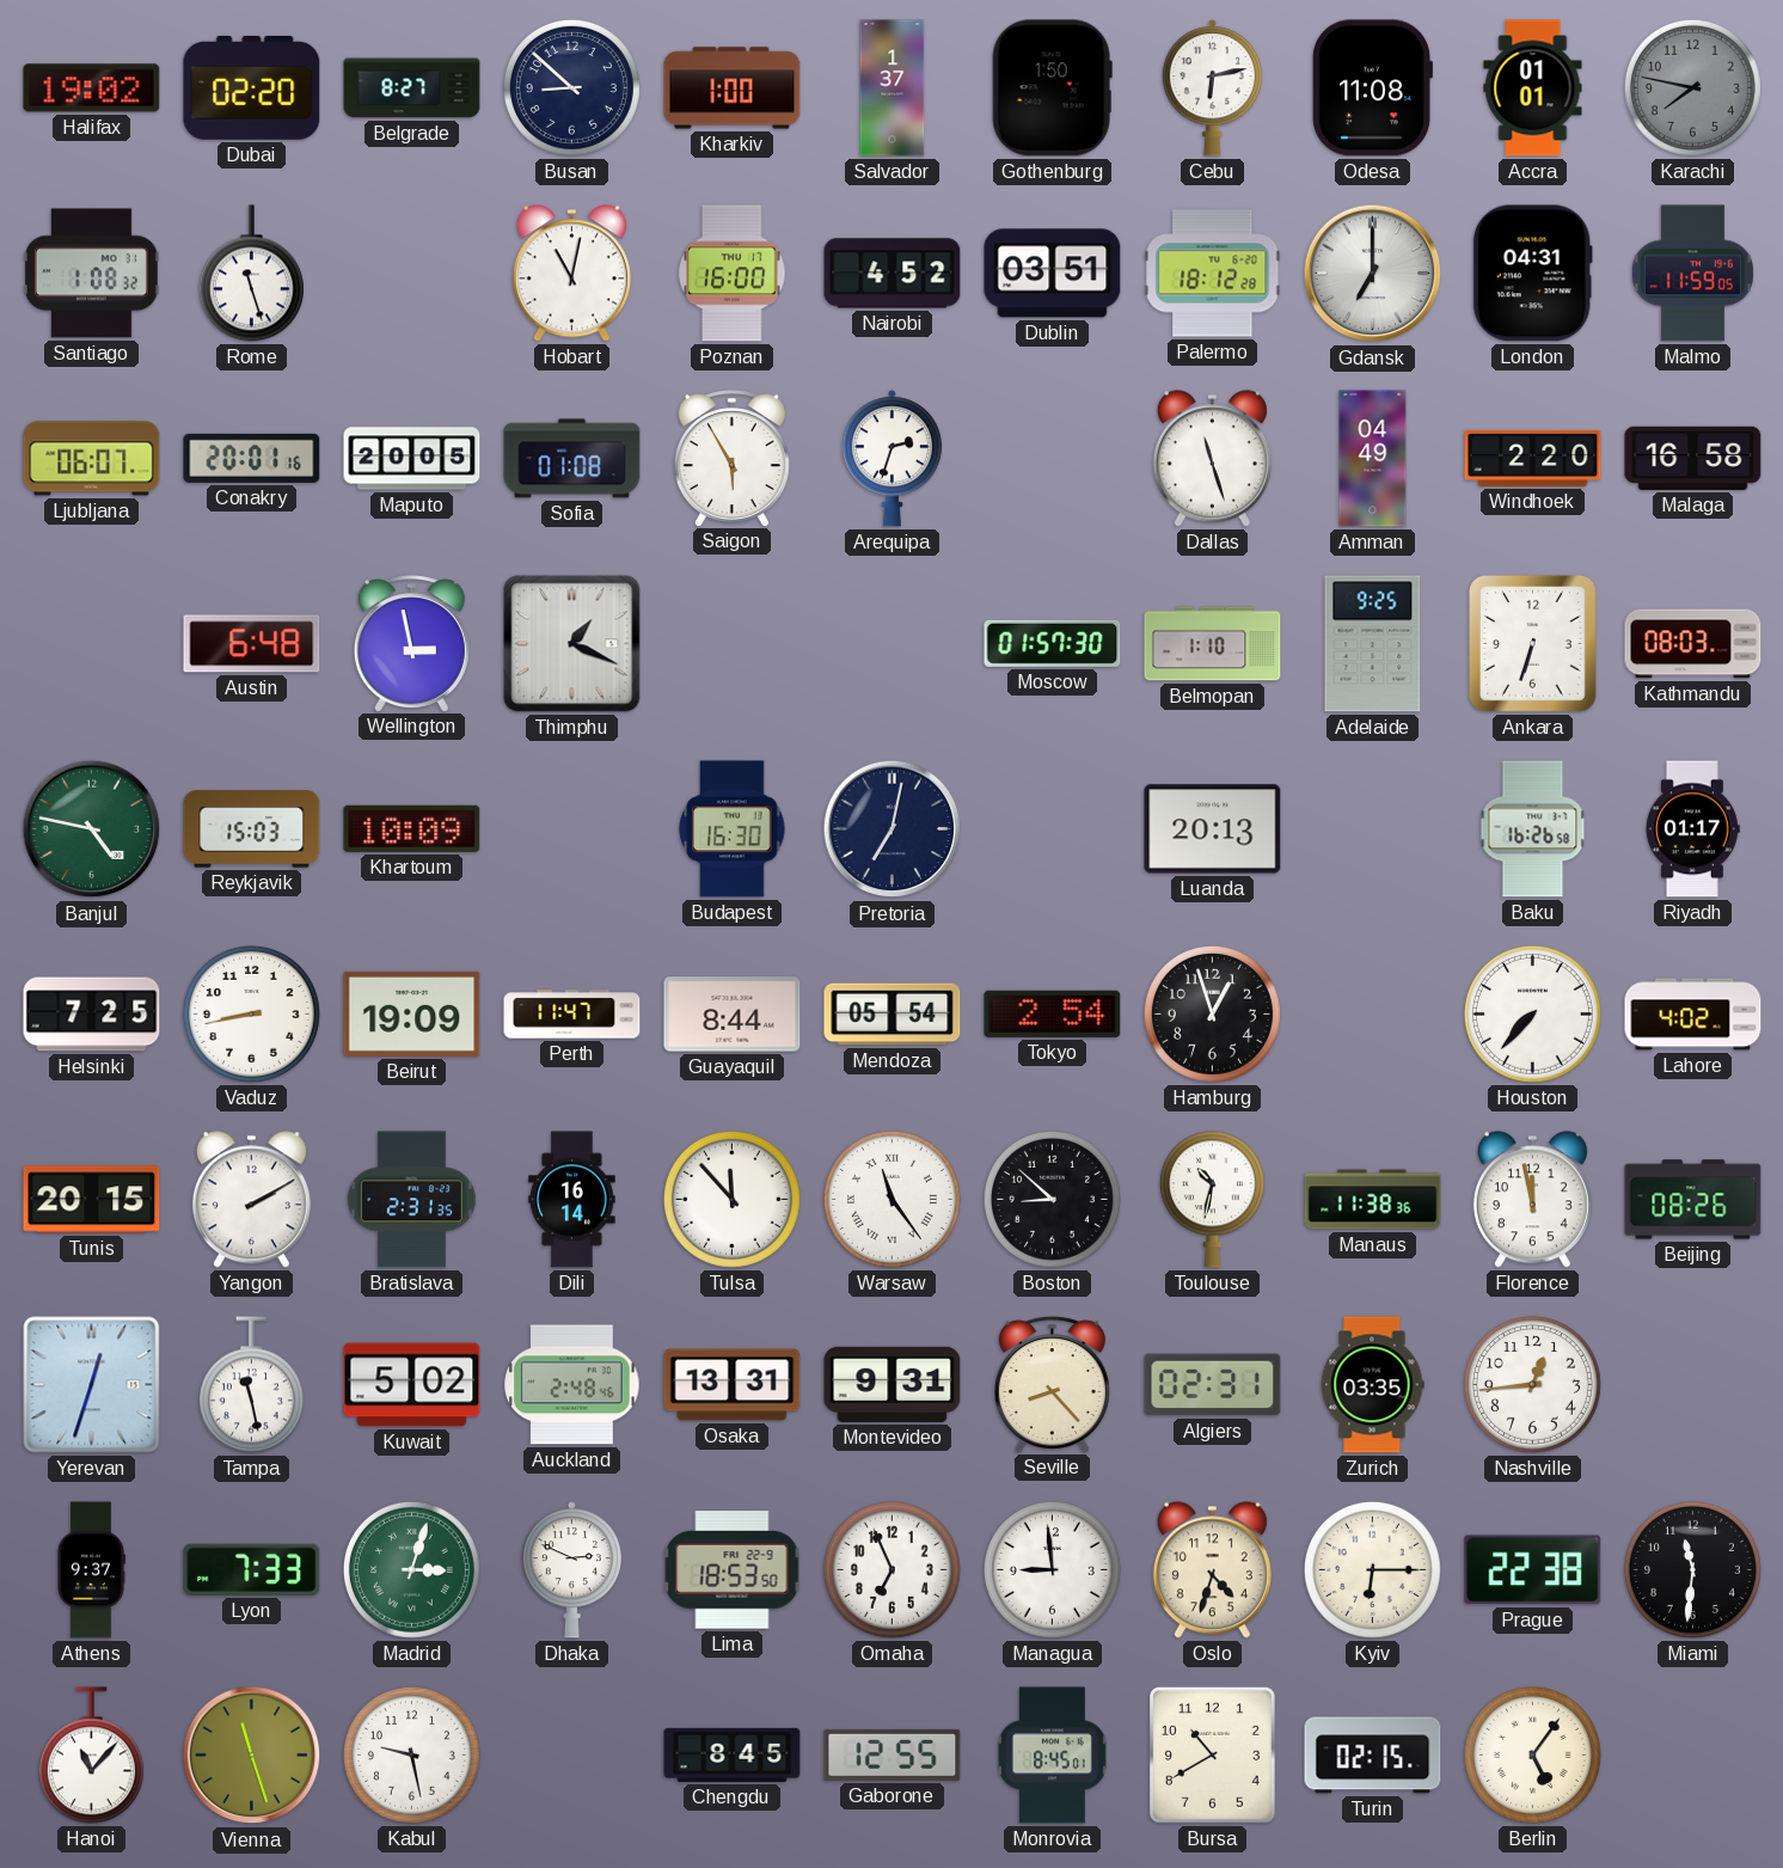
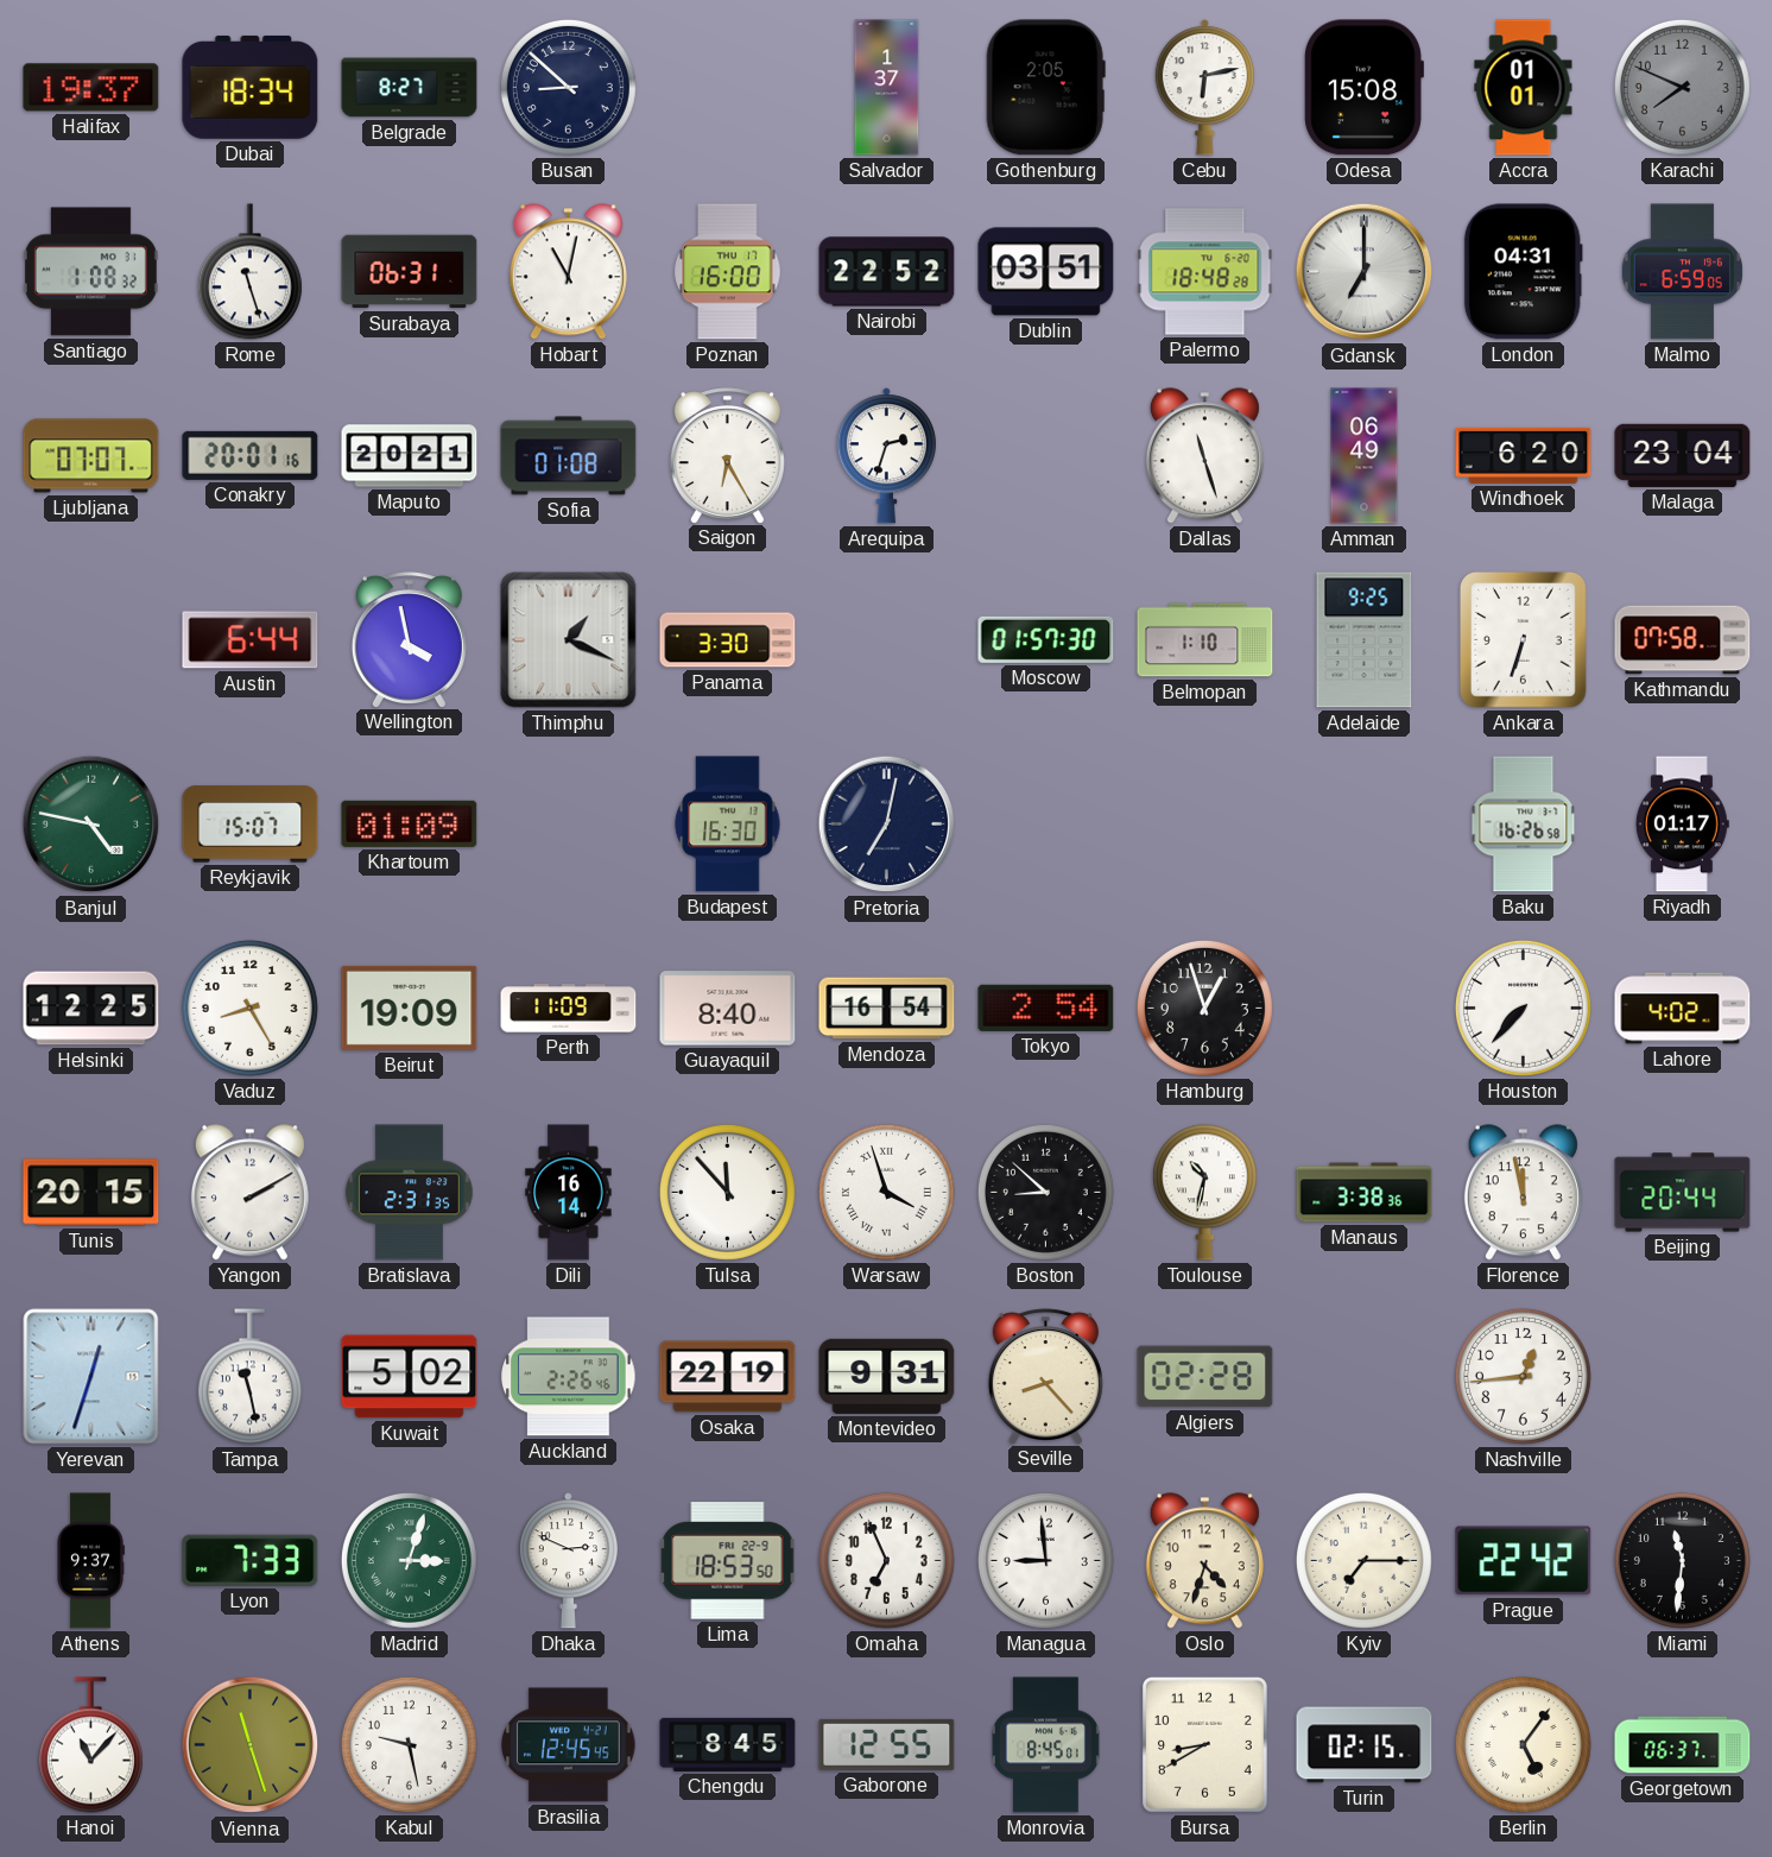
Halifax: 19:02 -> 19:37
Dubai: 02:20 -> 18:34
Kharkiv: 1:00 -> none
Gothenburg: 1:50 -> 2:05
Odesa: 11:08 -> 15:08
Karachi: 7:47 -> 7:49
Surabaya: none -> 06:31
Nairobi: 4:52 -> 22:52
Palermo: 18:12 -> 18:48
Malmo: 11:59 -> 6:59
Ljubljana: 06:07 -> 07:07
Maputo: 20:05 -> 20:21
Saigon: 5:55 -> 6:25
Amman: 04:49 -> 06:49
Windhoek: 2:20 -> 6:20
Malaga: 16:58 -> 23:04
Austin: 6:48 -> 6:44
Wellington: 2:58 -> 3:58
Panama: none -> 3:30
Kathmandu: 08:03 -> 07:58
Reykjavik: 15:03 -> 15:07
Khartoum: 10:09 -> 01:09
Luanda: 20:13 -> none
Helsinki: 7:25 -> 12:25
Vaduz: 8:43 -> 8:25
Perth: 11:47 -> 11:09
Guayaquil: 8:44 -> 8:40
Mendoza: 05:54 -> 16:54
Warsaw: 11:24 -> 3:57
Manaus: 11:38 -> 3:38
Beijing: 08:26 -> 20:44
Auckland: 2:48 -> 2:26
Osaka: 13:31 -> 22:19
Algiers: 02:31 -> 02:28
Zurich: 03:35 -> none
Kyiv: 6:15 -> 7:15
Prague: 22:38 -> 22:42
Brasilia: none -> 12:45
Bursa: 10:40 -> 8:40
Georgetown: none -> 06:37
